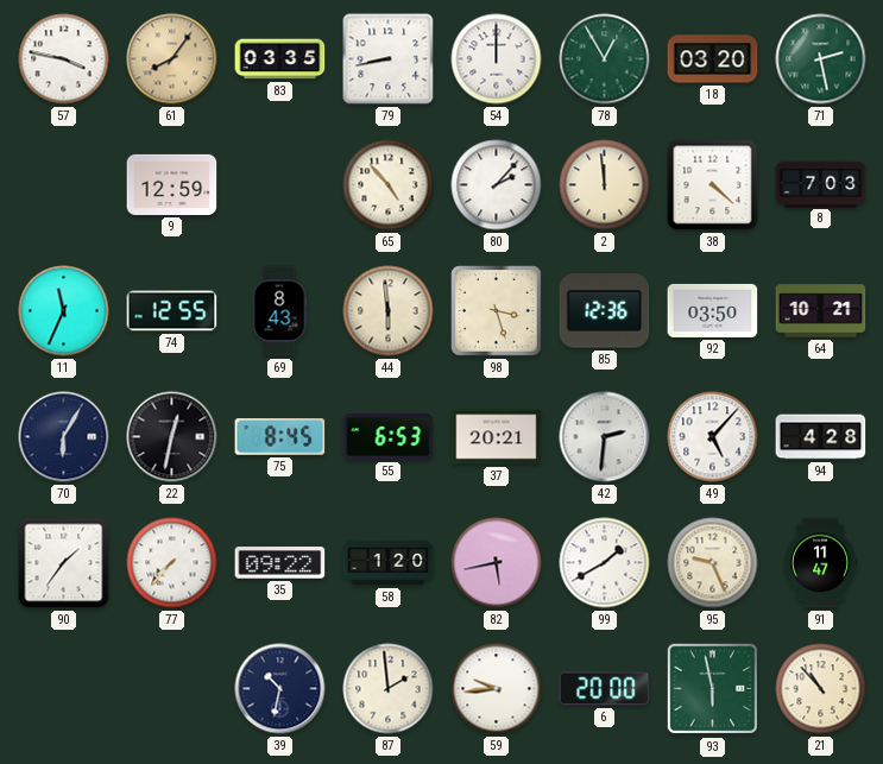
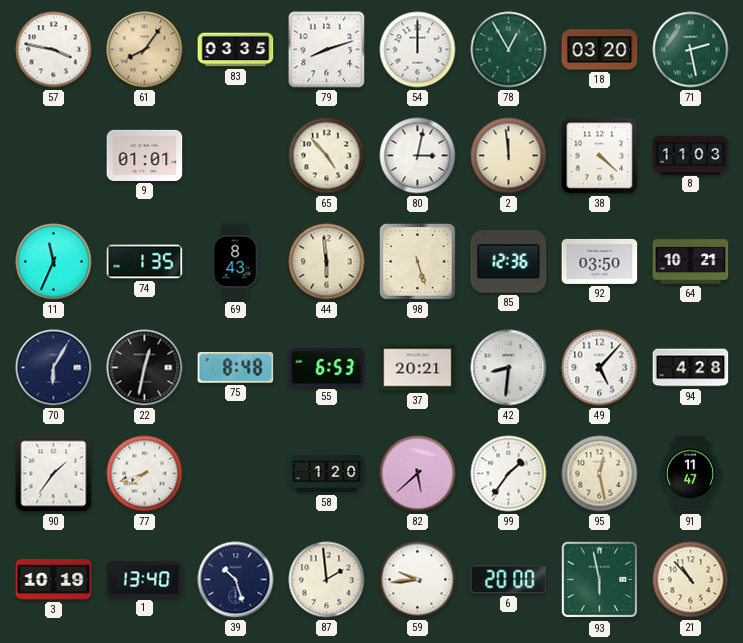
79: 8:43 -> 8:12
9: 12:59 -> 01:01
80: 2:07 -> 3:02
8: 7:03 -> 11:03
74: 12:55 -> 1:35
98: 3:27 -> 5:27
75: 8:45 -> 8:48
42: 2:31 -> 8:31
77: 7:37 -> 7:42
35: 09:22 -> none
82: 5:43 -> 5:38
99: 1:40 -> 1:36
95: 9:26 -> 12:28
3: none -> 10:19
1: none -> 13:40
39: 10:32 -> 10:27
